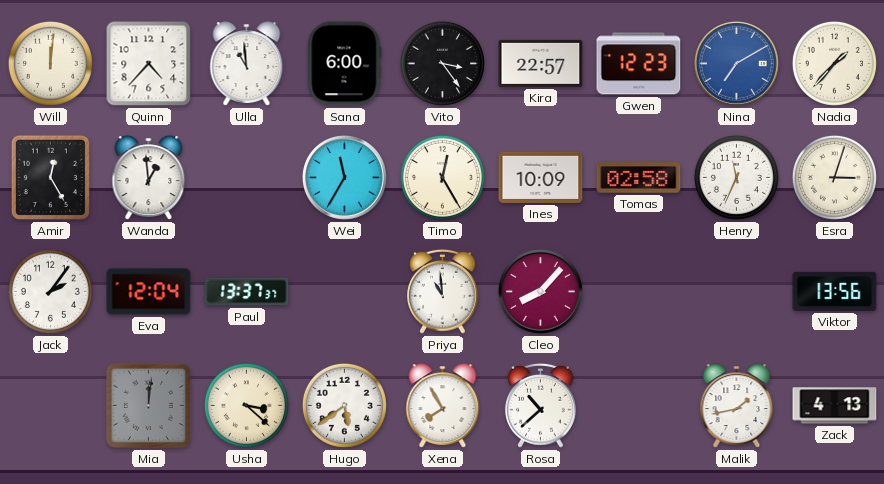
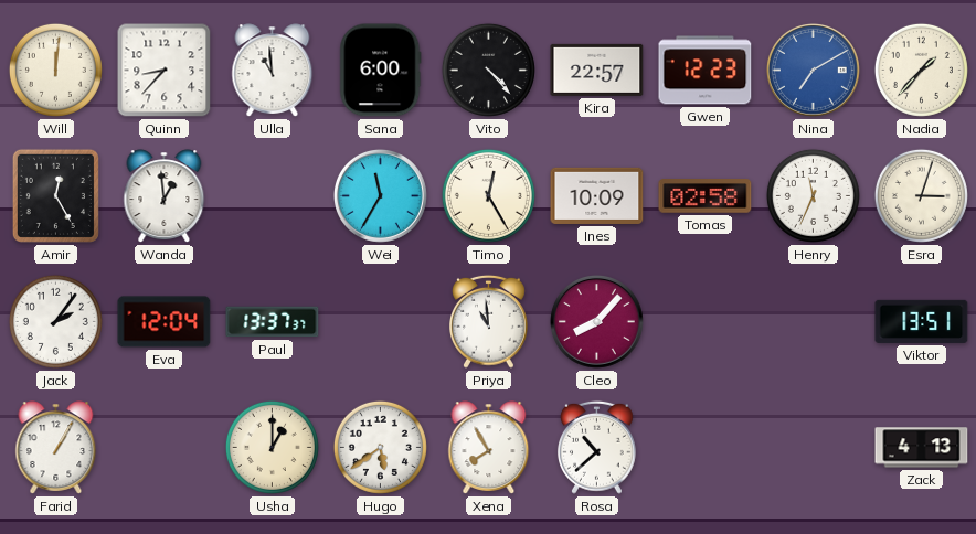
Quinn: 4:37 -> 8:37
Vito: 3:24 -> 4:23
Viktor: 13:56 -> 13:51
Farid: none -> 1:05
Mia: 12:01 -> none
Usha: 3:22 -> 1:00
Malik: 1:43 -> none
